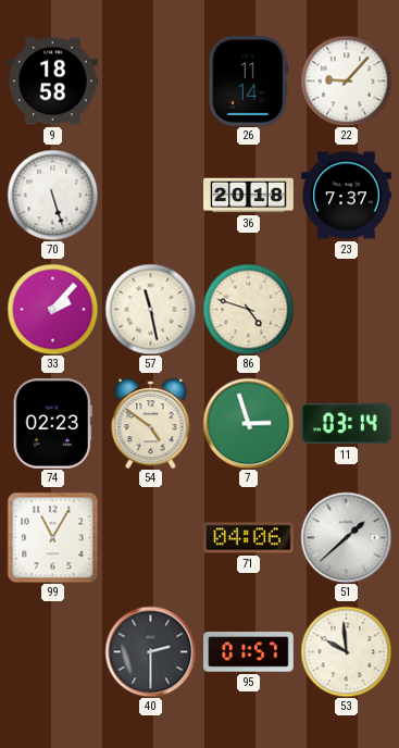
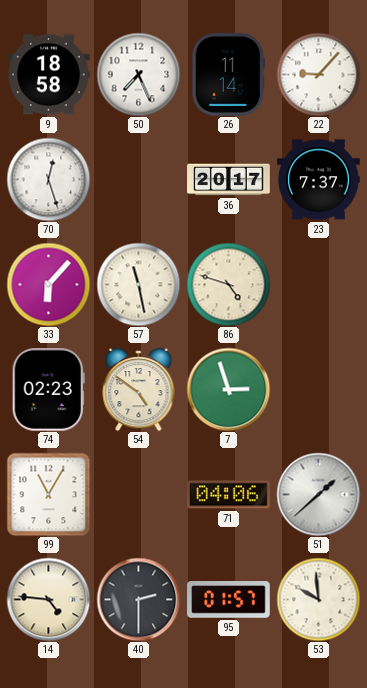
50: none -> 7:26
70: 5:27 -> 12:27
36: 20:18 -> 20:17
33: 2:07 -> 6:07
11: 03:14 -> none
14: none -> 4:46
